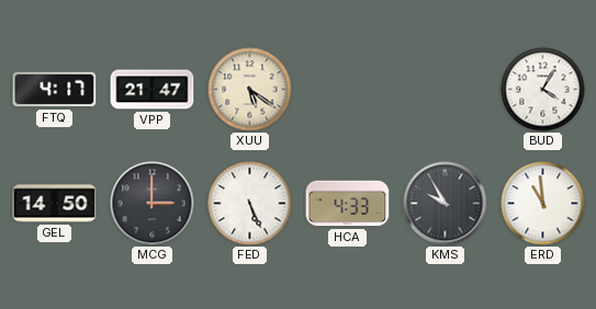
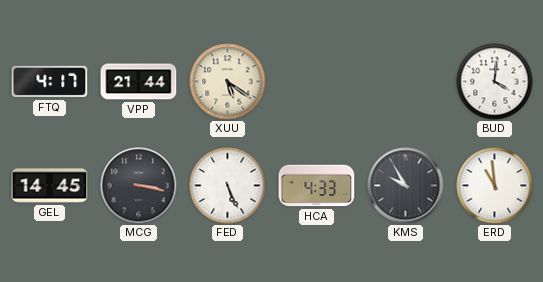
VPP: 21:47 -> 21:44
BUD: 4:05 -> 4:01
GEL: 14:50 -> 14:45
MCG: 3:00 -> 3:17
